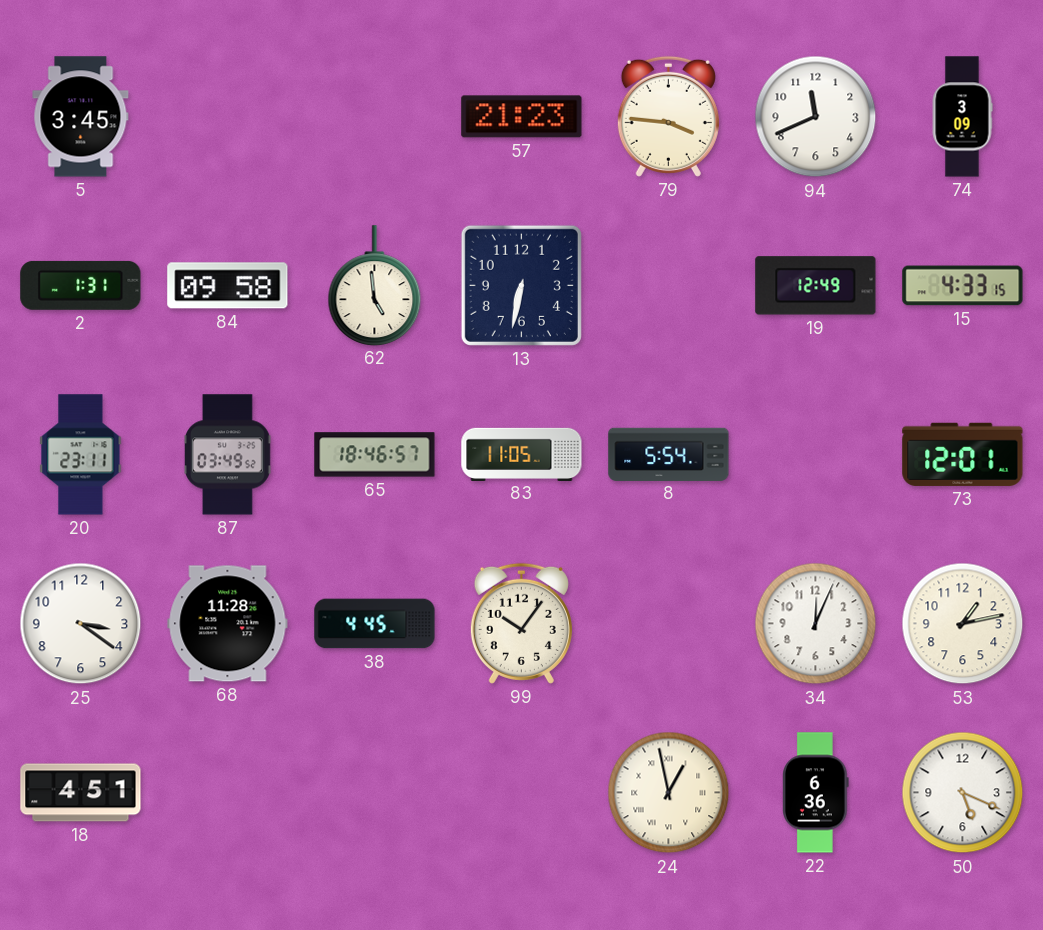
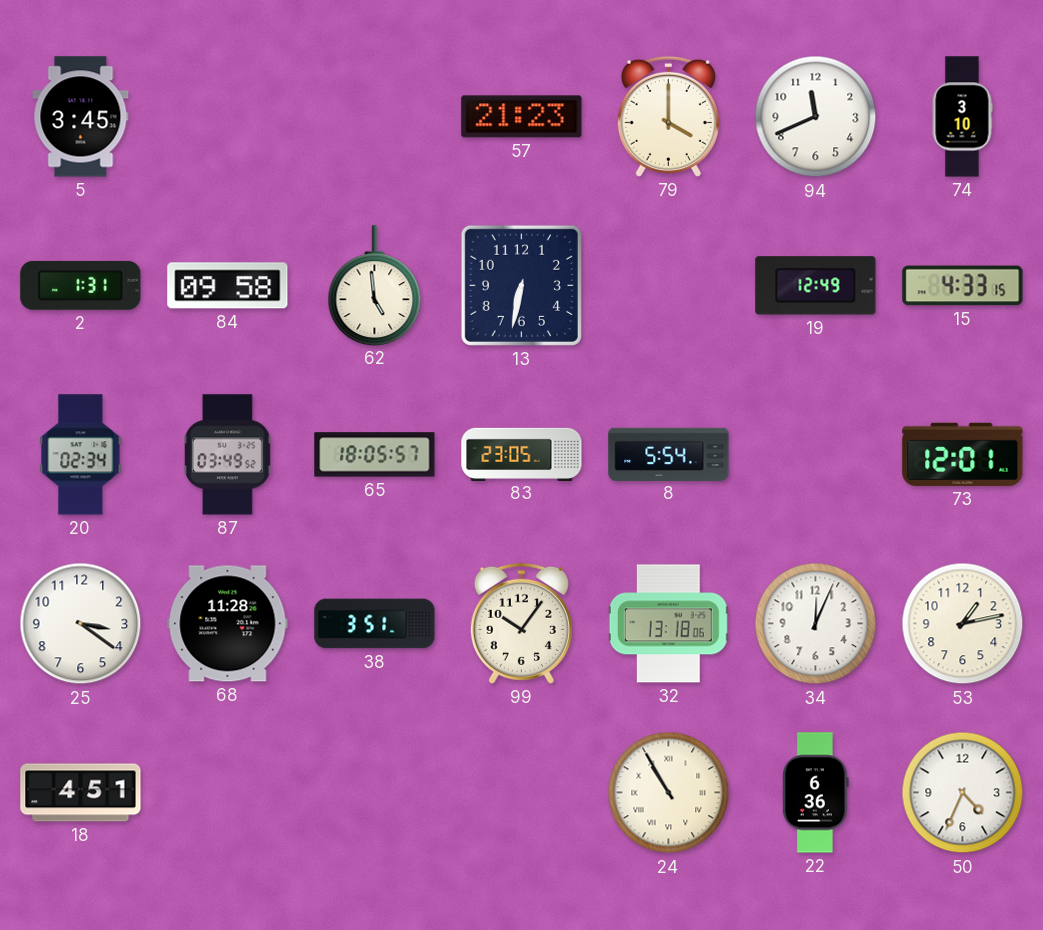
79: 3:46 -> 4:00
74: 3:09 -> 3:10
20: 23:11 -> 02:34
65: 18:46 -> 18:05
83: 11:05 -> 23:05
38: 4:45 -> 3:51
32: none -> 13:18
24: 12:58 -> 10:55
50: 5:19 -> 4:34
